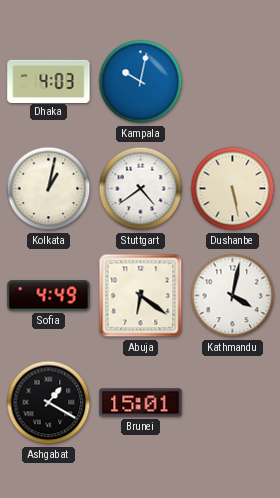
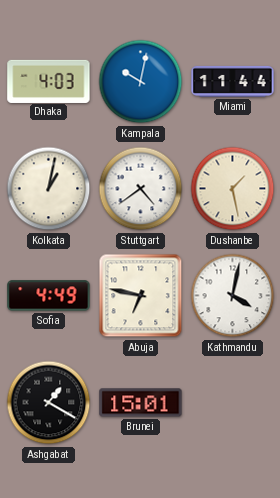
Miami: none -> 11:44
Dushanbe: 5:28 -> 1:28
Abuja: 6:21 -> 6:47
